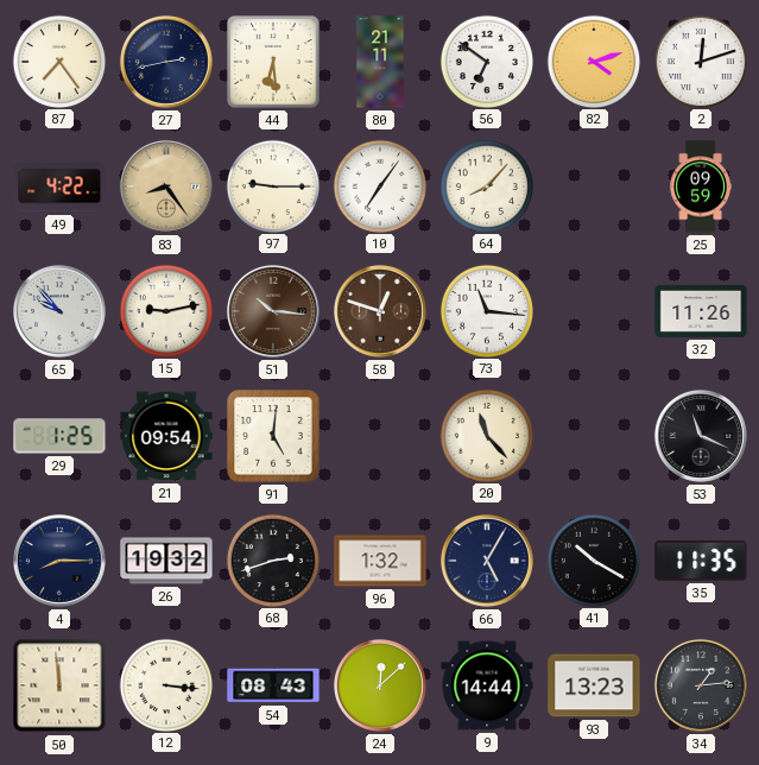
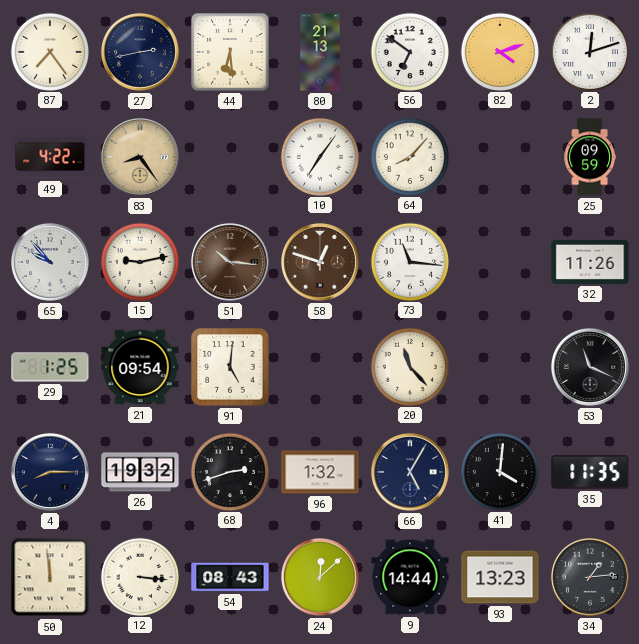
80: 21:11 -> 21:13
97: 9:15 -> none
41: 10:20 -> 4:01
